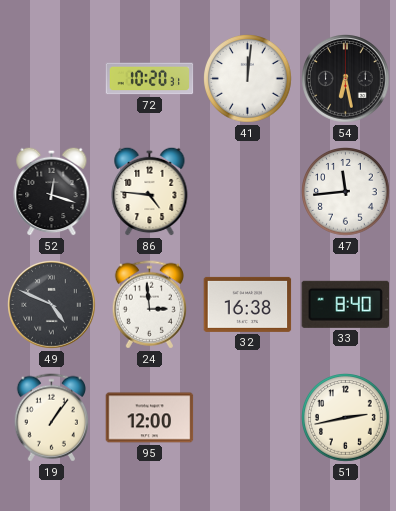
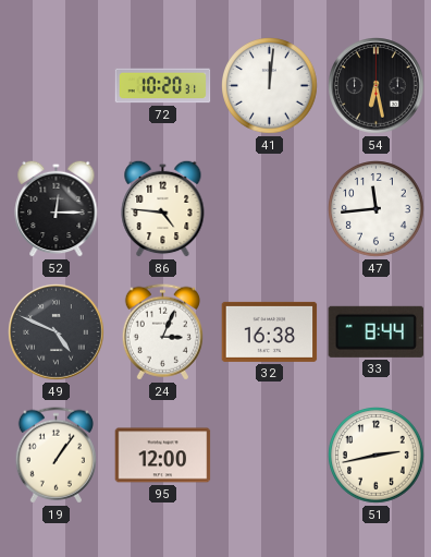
52: 12:18 -> 12:15
24: 2:59 -> 3:04
33: 8:40 -> 8:44
